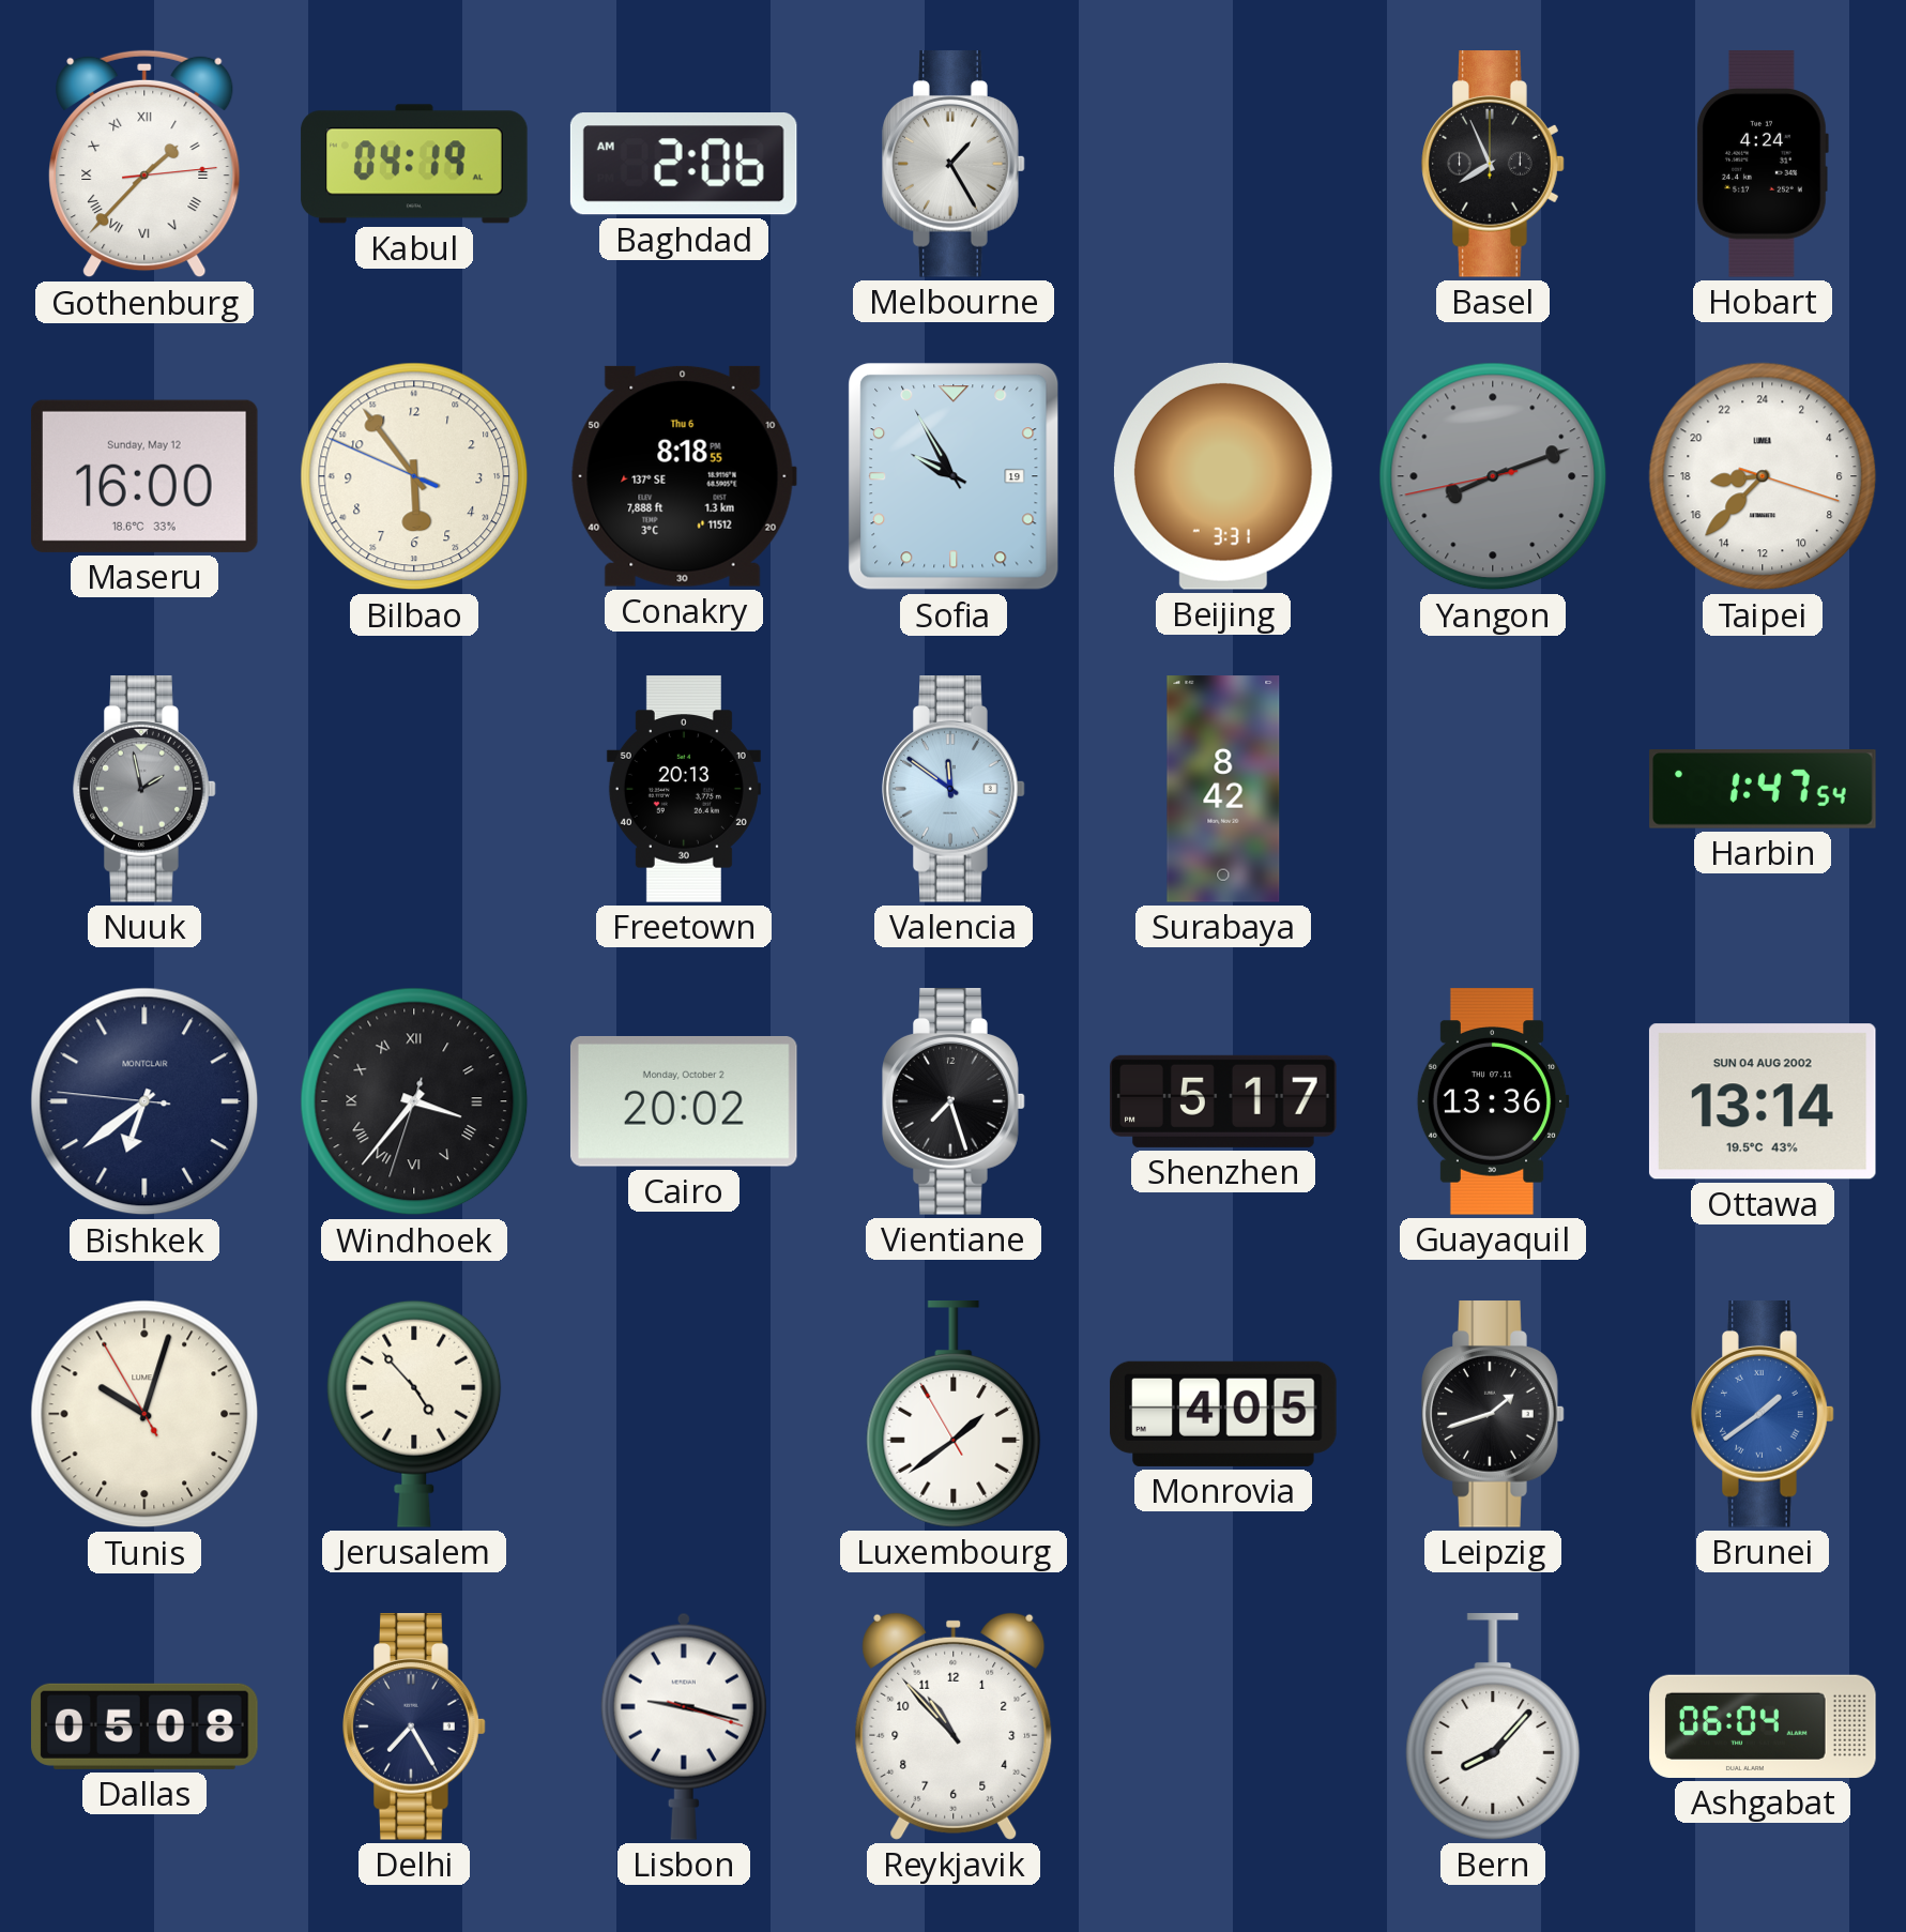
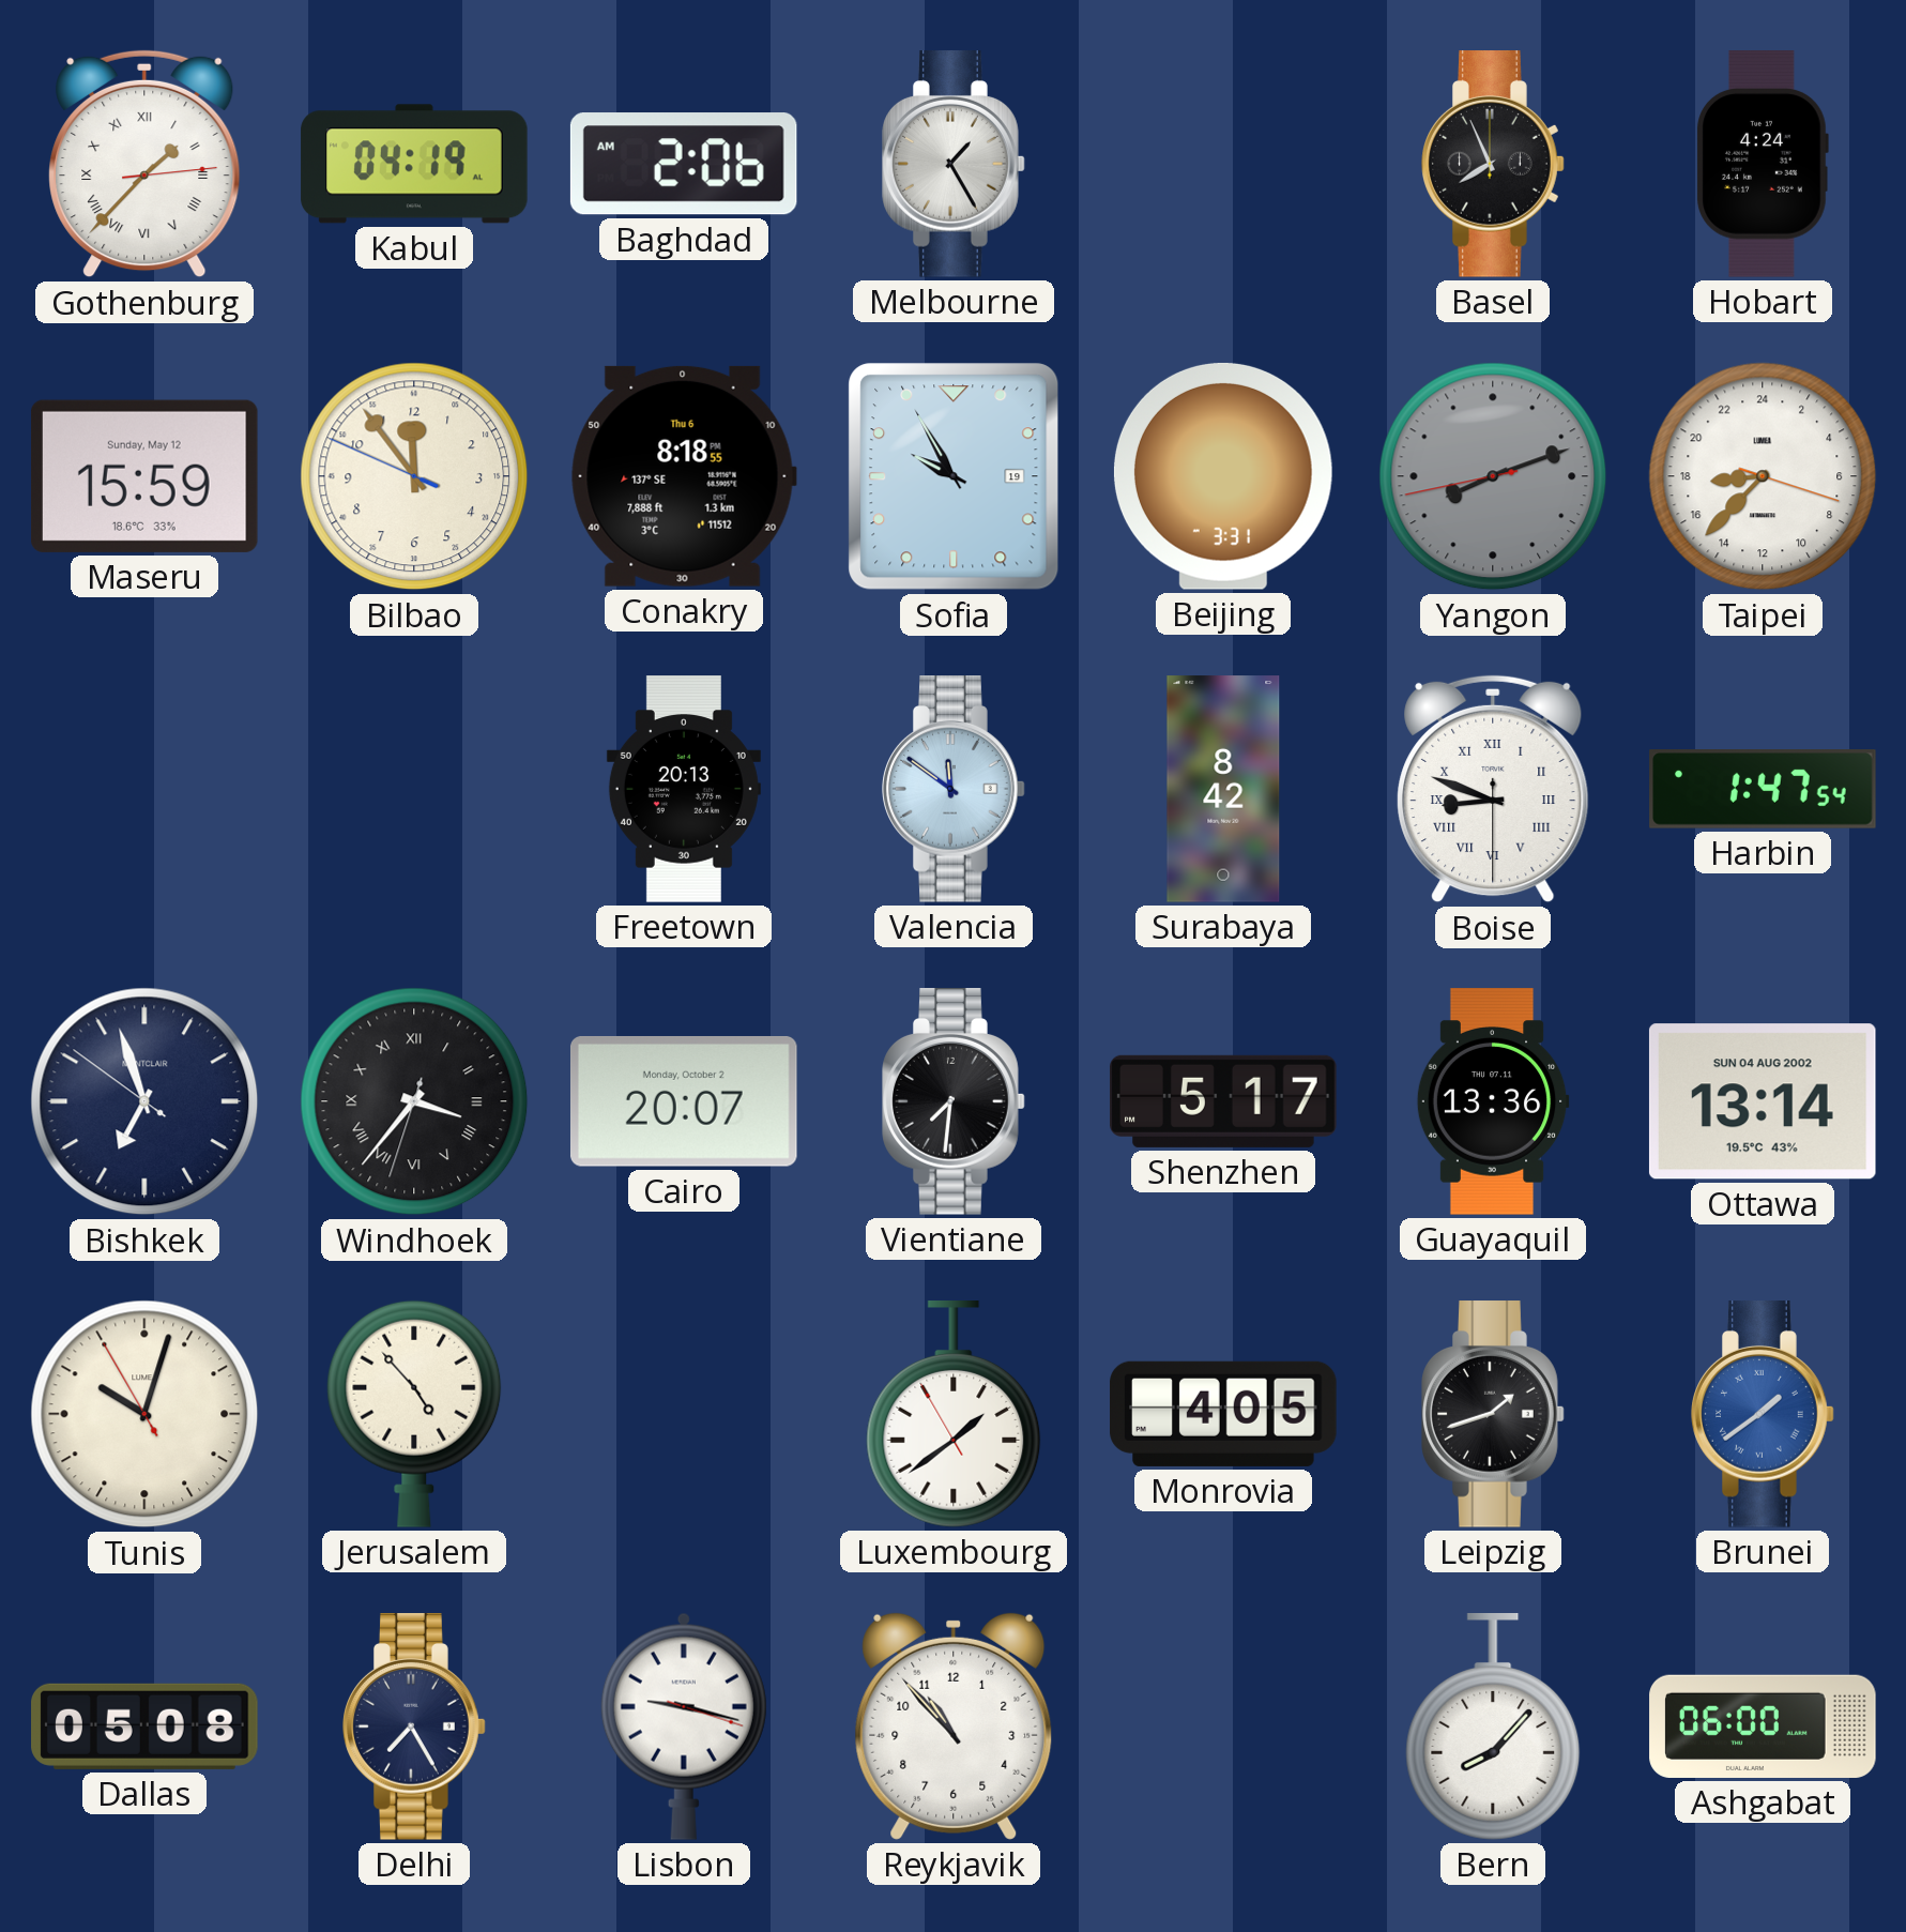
Maseru: 16:00 -> 15:59
Bilbao: 5:53 -> 11:53
Nuuk: 1:58 -> none
Boise: none -> 8:48
Bishkek: 6:38 -> 6:56
Cairo: 20:02 -> 20:07
Vientiane: 7:27 -> 7:31
Ashgabat: 06:04 -> 06:00
